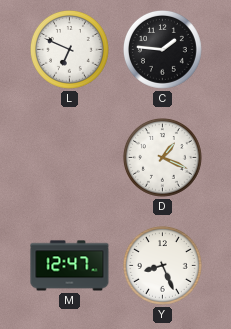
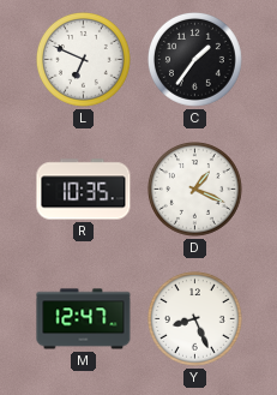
C: 1:46 -> 1:36
R: none -> 10:35
